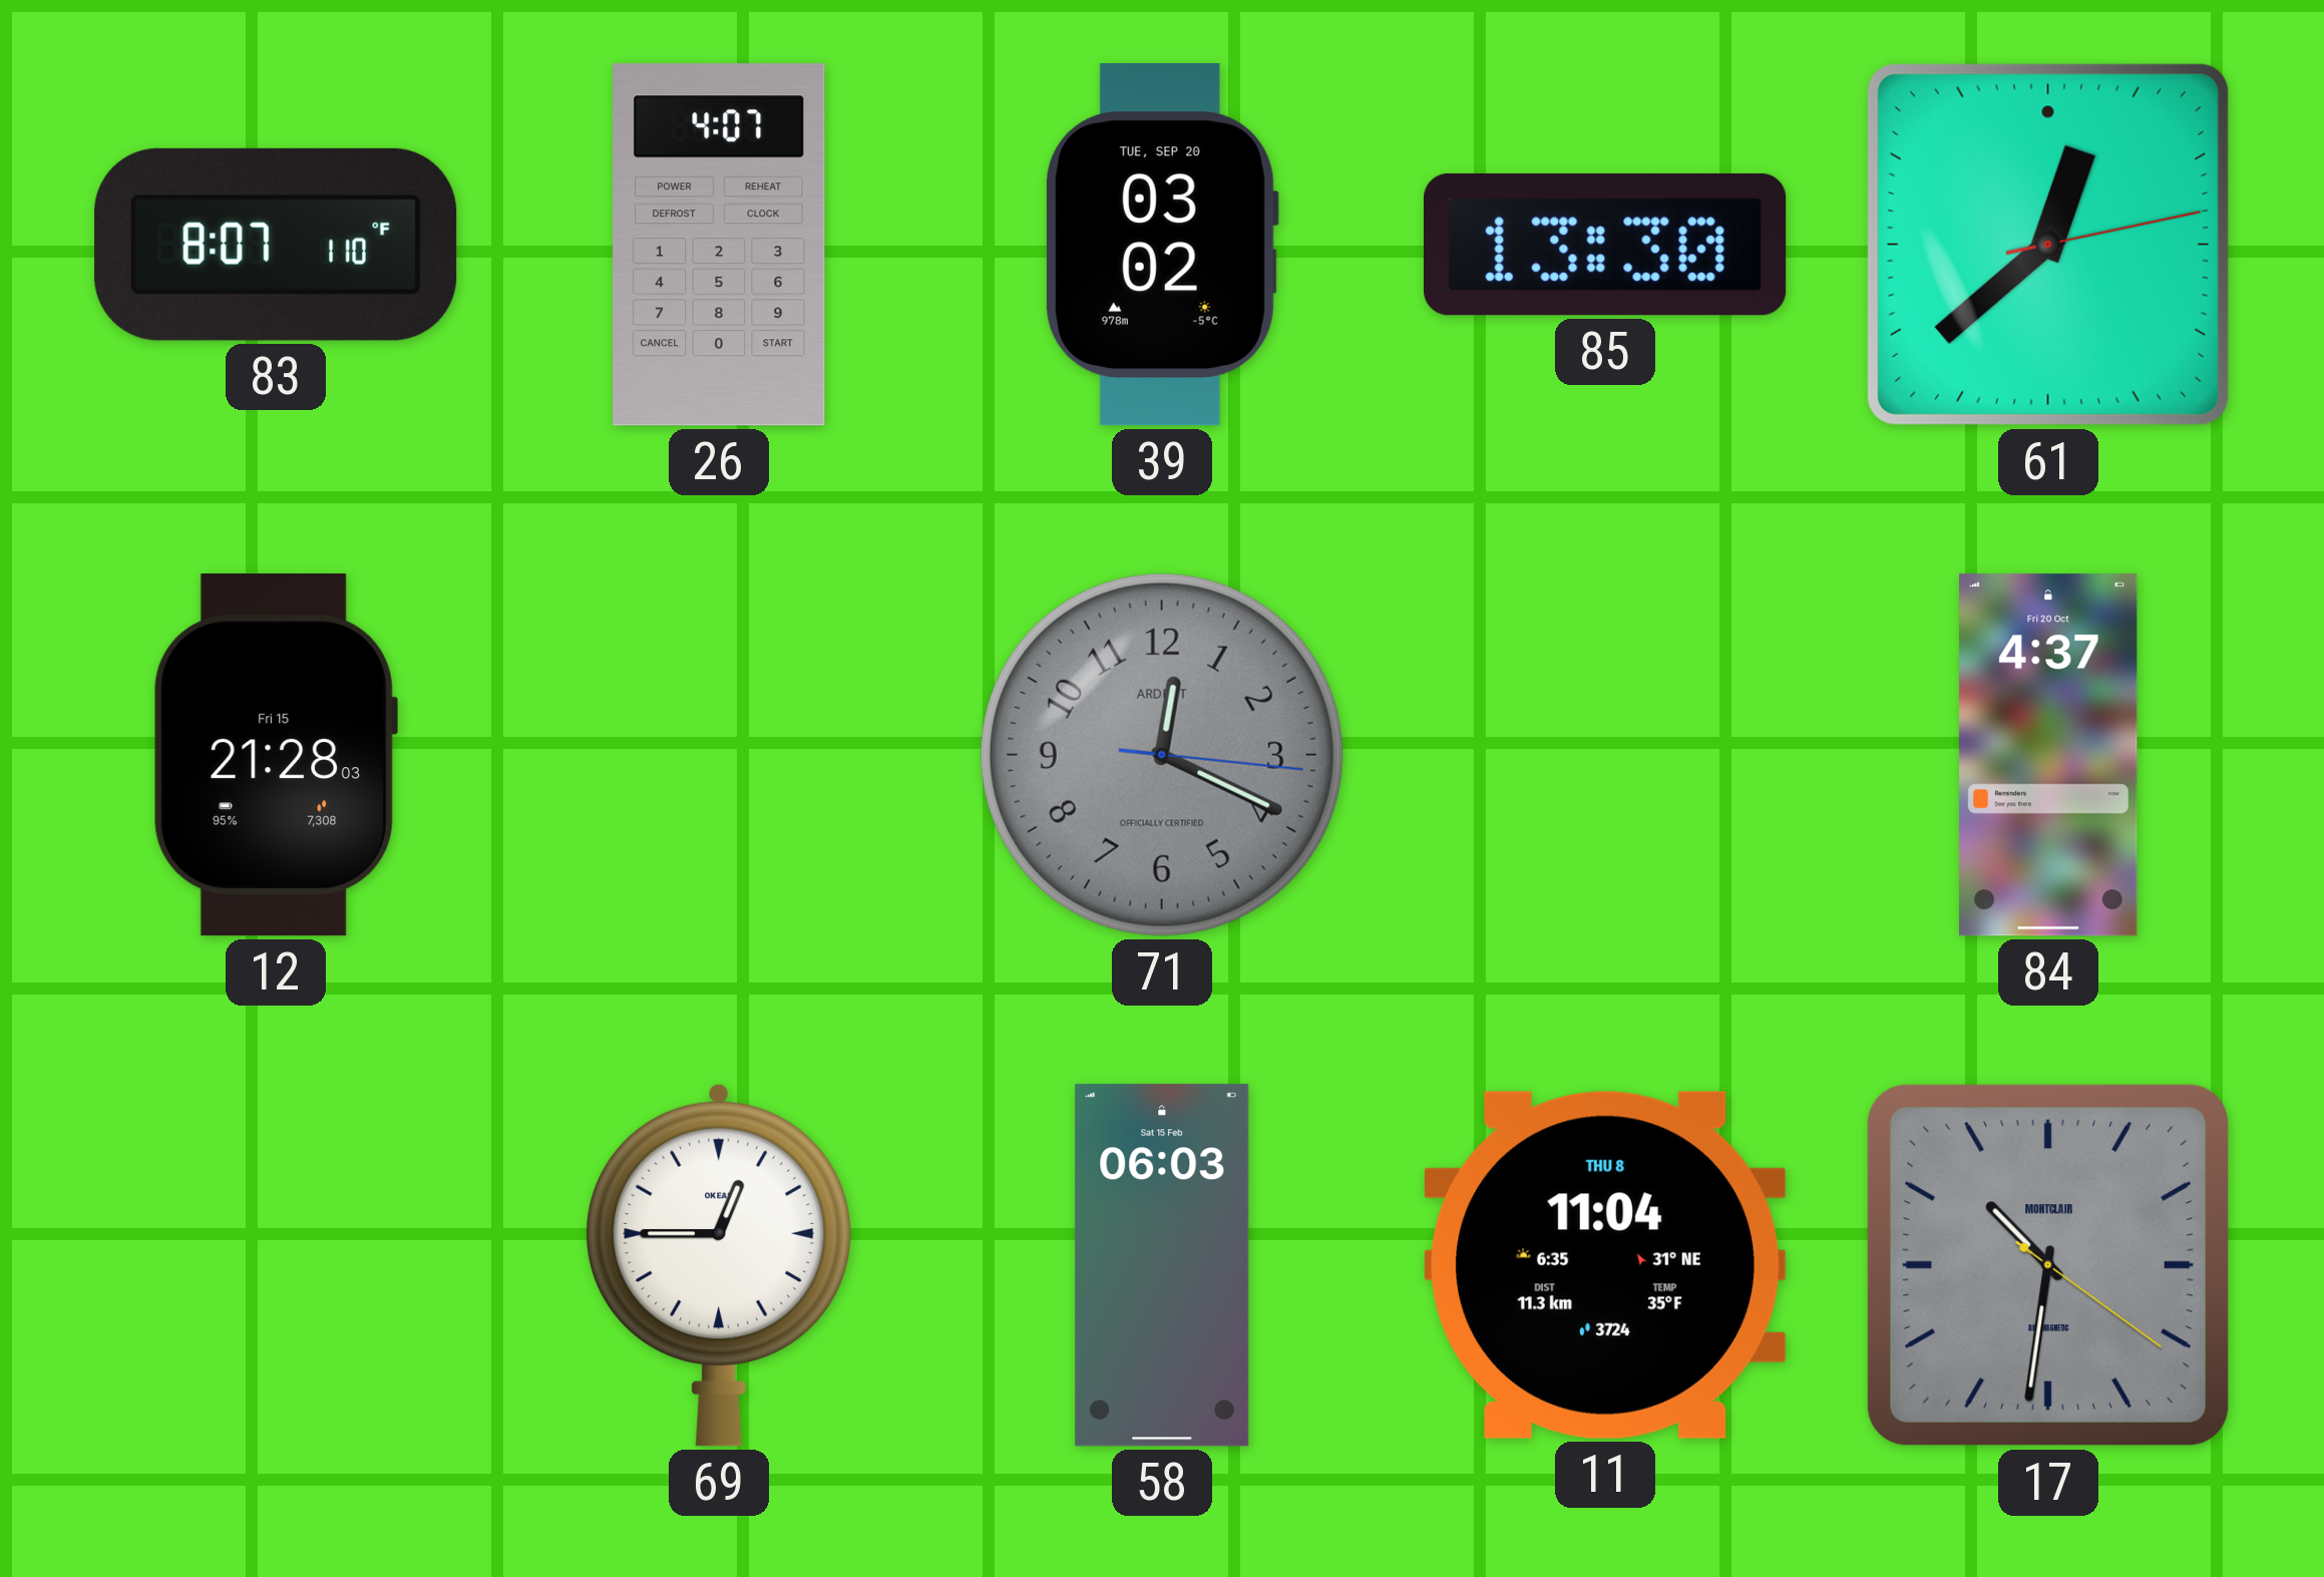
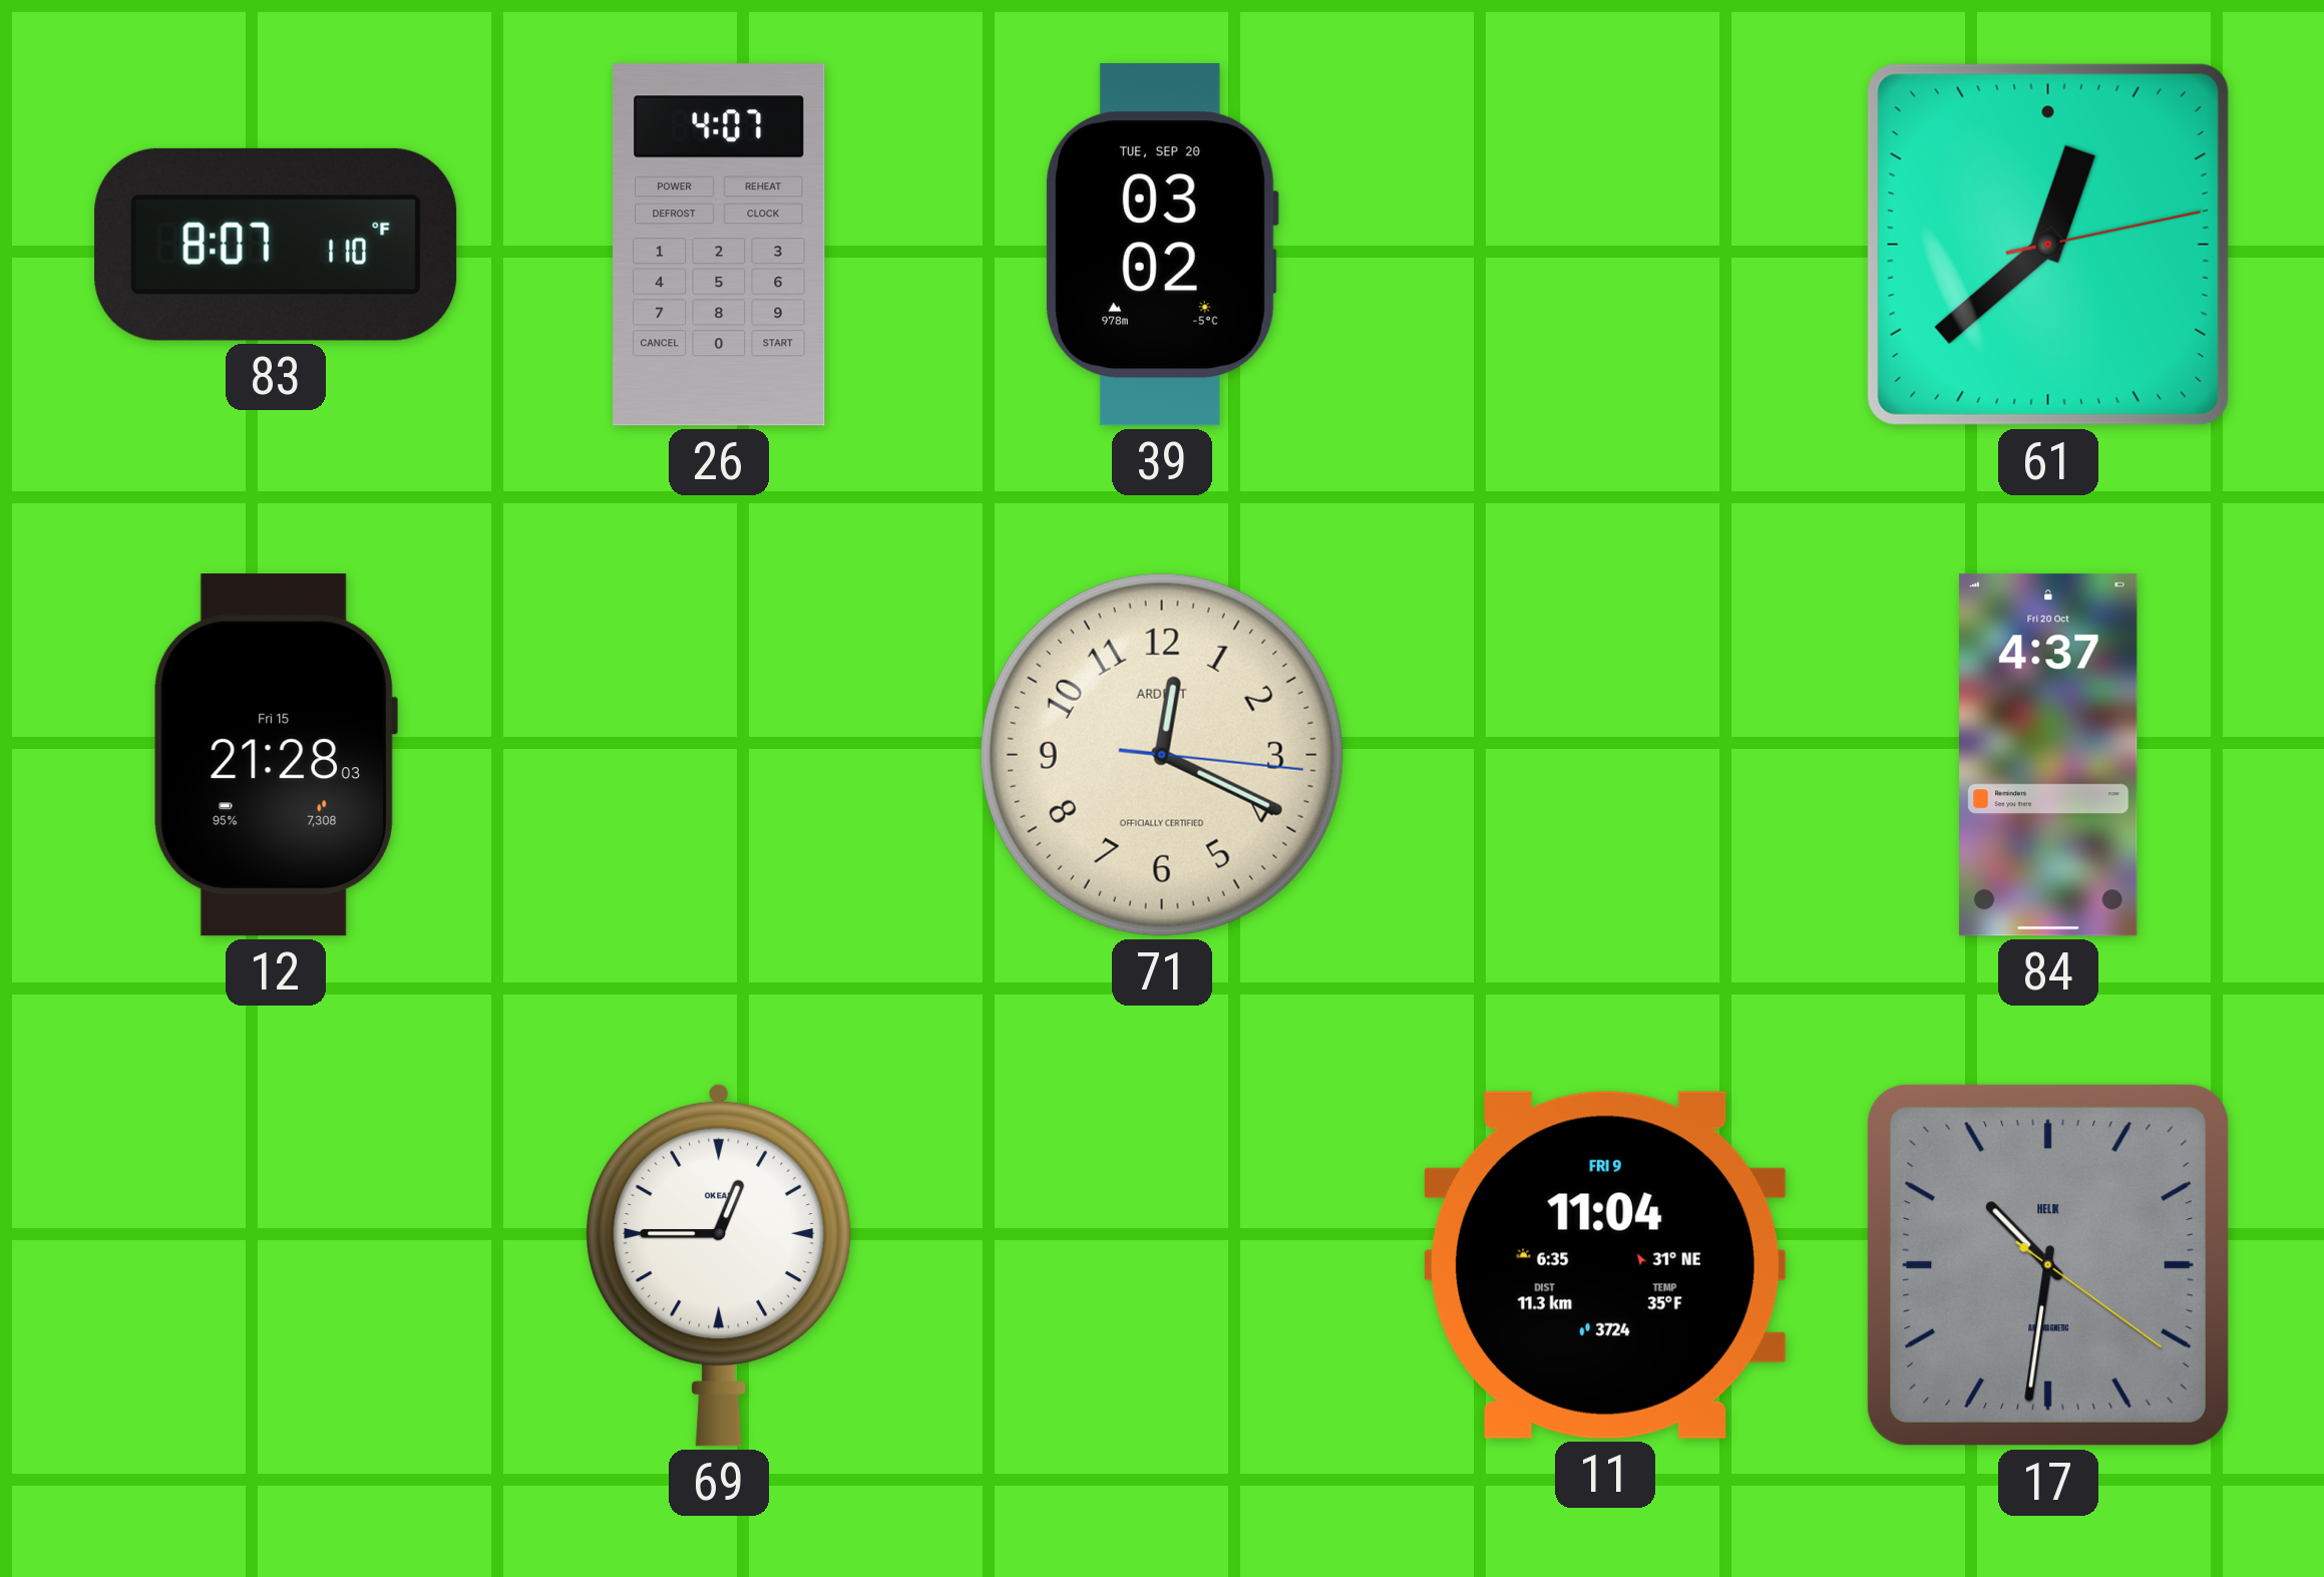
85: 13:30 -> none
71 dial: grey -> cream
58: 06:03 -> none
11 date: THU 8 -> FRI 9
17 brand: MONTCLAIR -> HELIX
